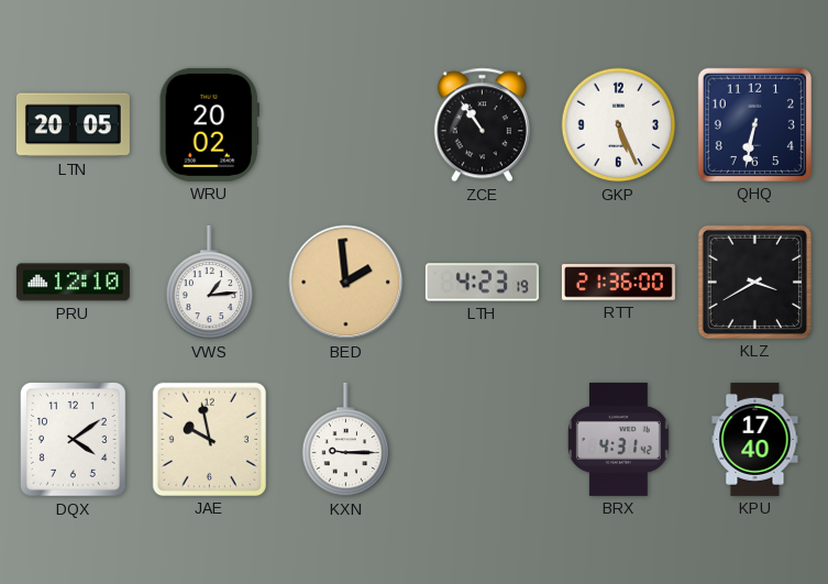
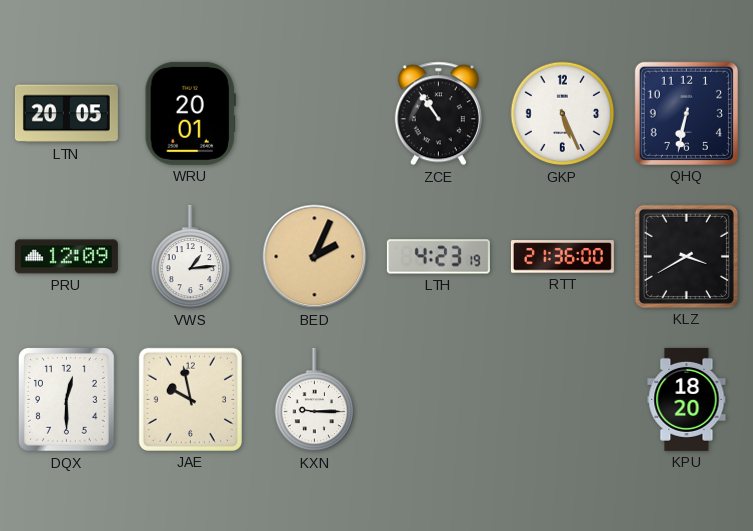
WRU: 20:02 -> 20:01
PRU: 12:10 -> 12:09
BED: 1:59 -> 2:04
DQX: 4:09 -> 12:30
BRX: 4:31 -> none
KPU: 17:40 -> 18:20
